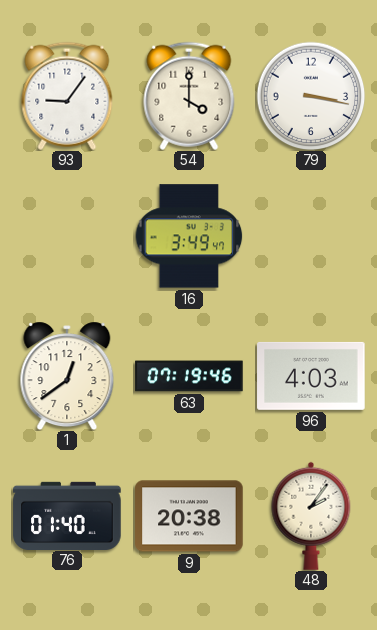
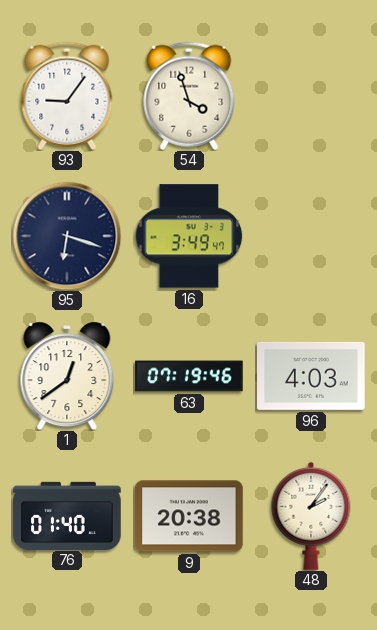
54: 4:00 -> 3:57
79: 3:17 -> none
95: none -> 6:18
